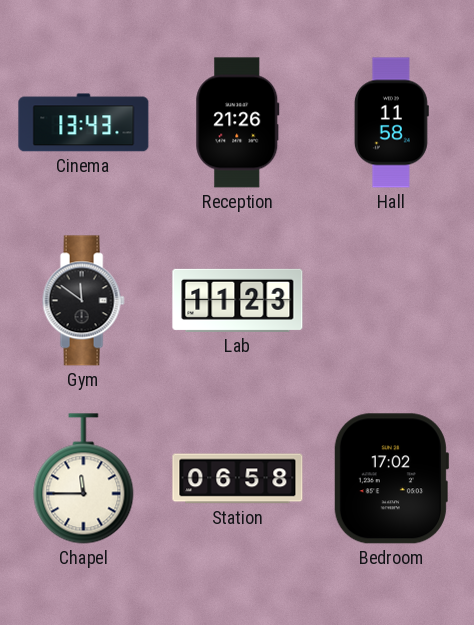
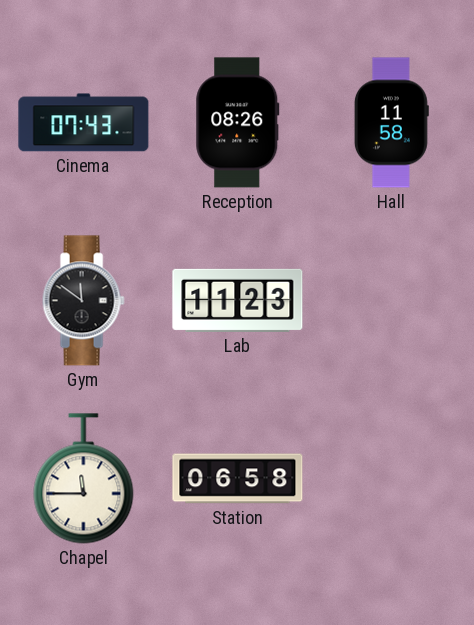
Cinema: 13:43 -> 07:43
Reception: 21:26 -> 08:26
Bedroom: 17:02 -> none
